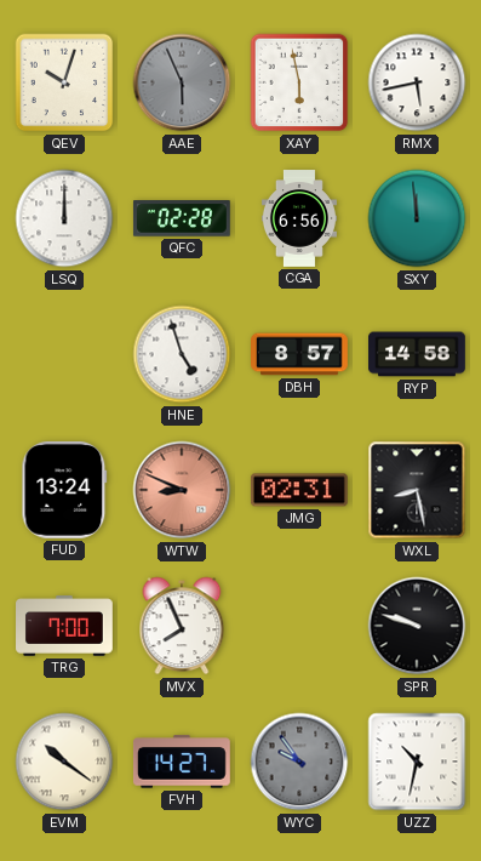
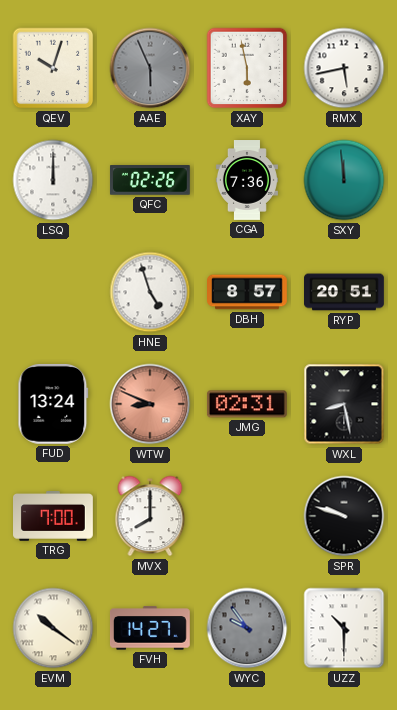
QFC: 02:28 -> 02:26
CGA: 6:56 -> 7:36
RYP: 14:58 -> 20:51
MVX: 7:56 -> 8:00
UZZ: 10:32 -> 10:30
